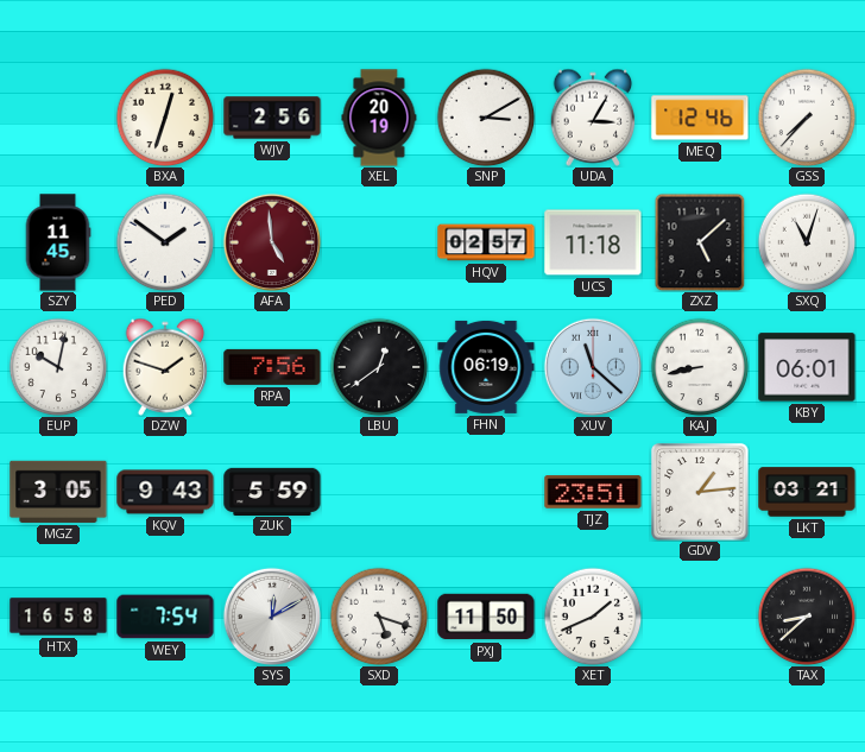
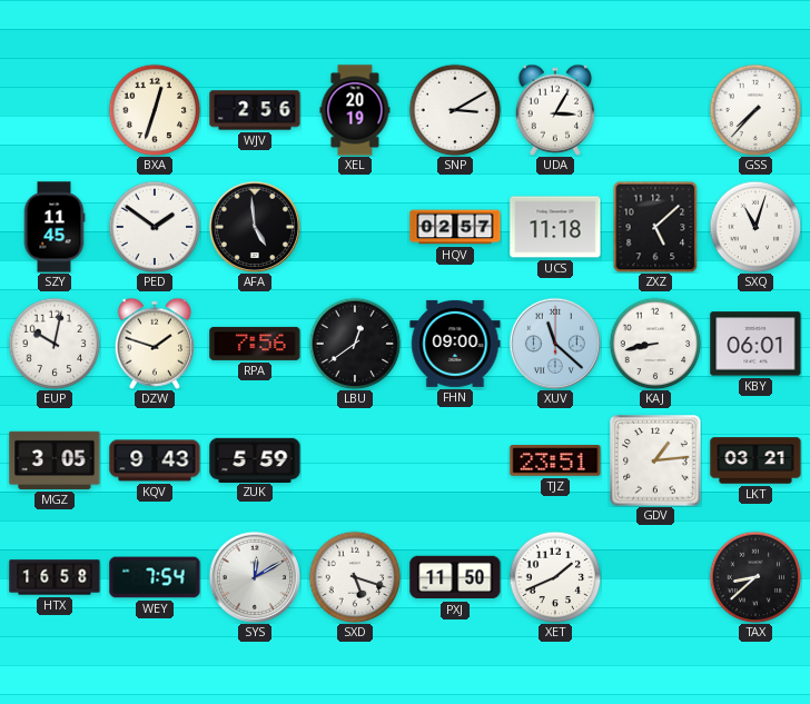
MEQ: 12:46 -> none
AFA dial: burgundy -> black
FHN: 06:19 -> 09:00
